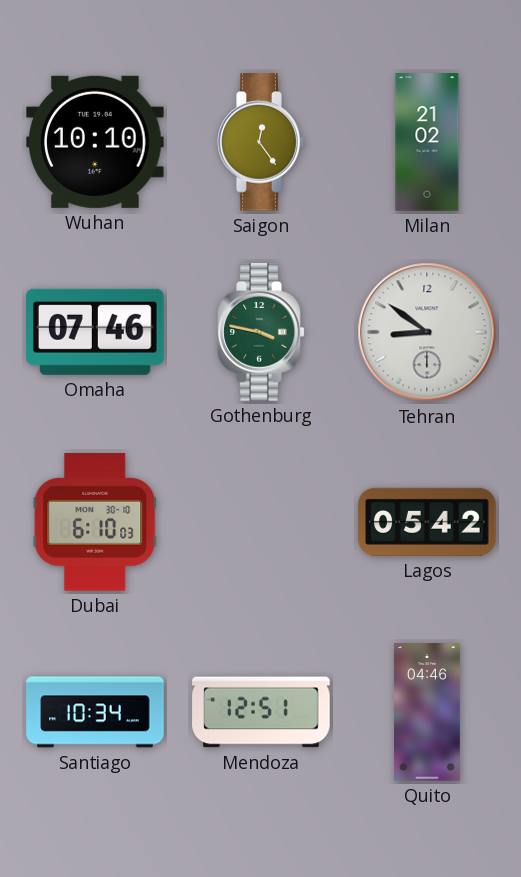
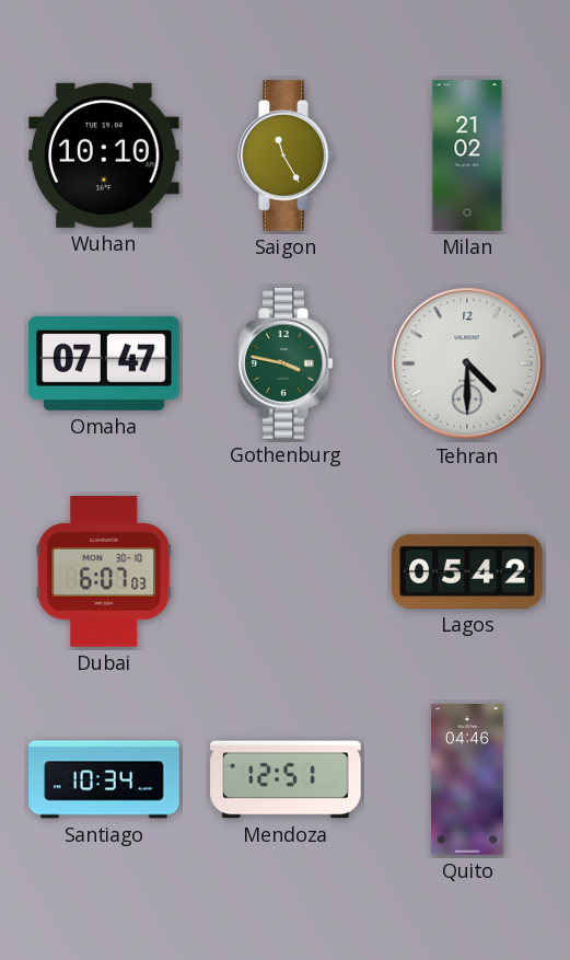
Saigon: 12:24 -> 11:25
Omaha: 07:46 -> 07:47
Tehran: 8:51 -> 4:30
Dubai: 6:10 -> 6:07
